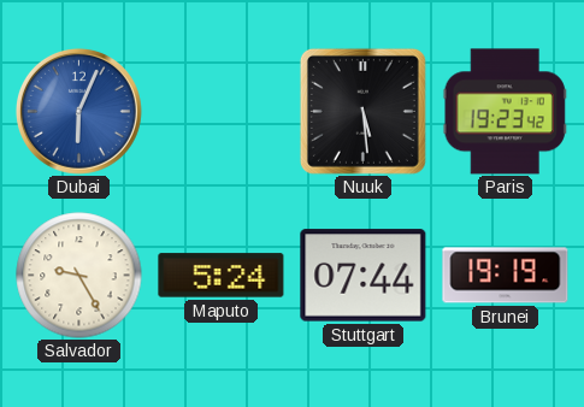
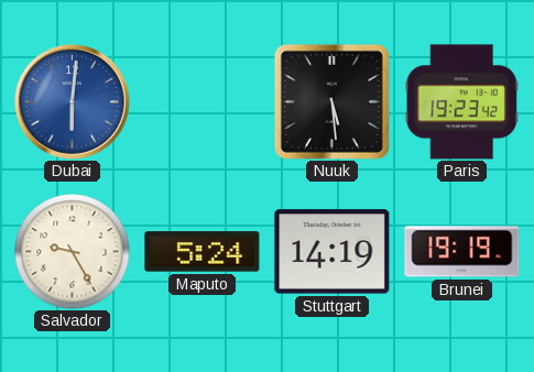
Dubai: 6:04 -> 6:01
Stuttgart: 07:44 -> 14:19
